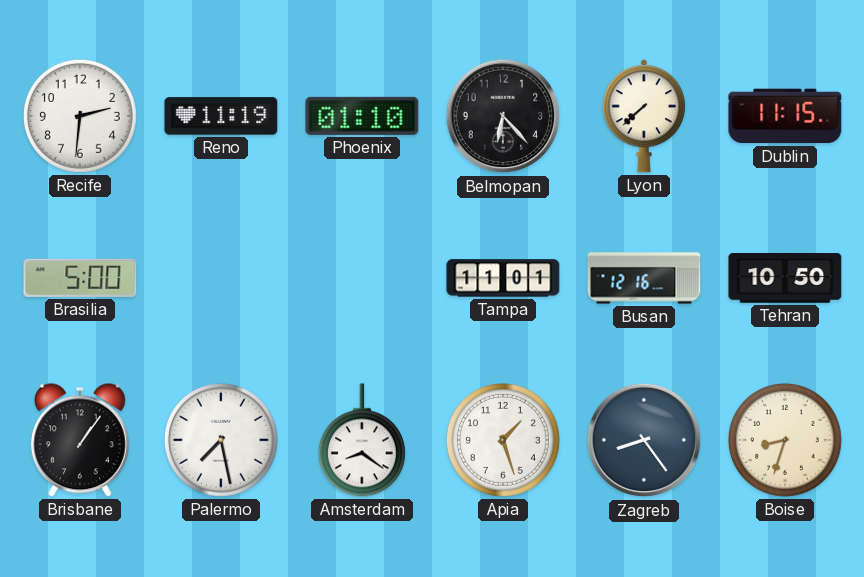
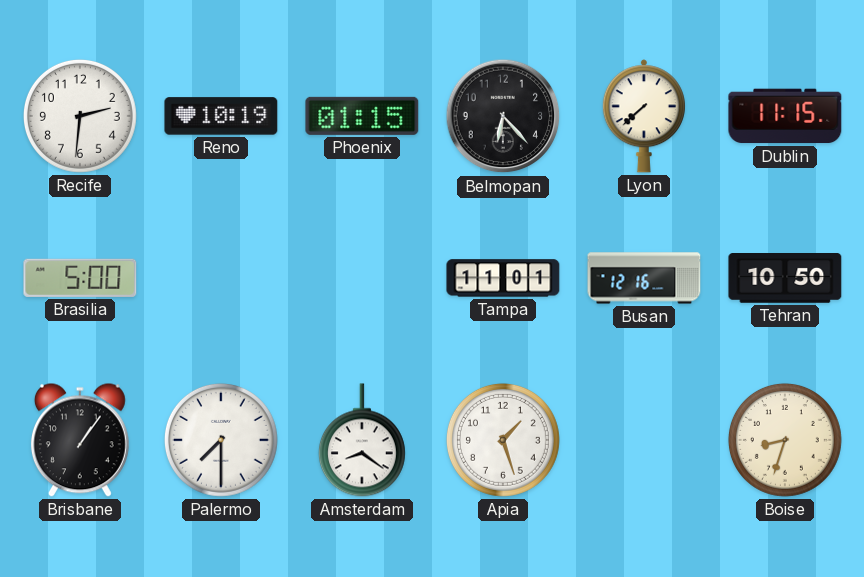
Reno: 11:19 -> 10:19
Phoenix: 01:10 -> 01:15
Palermo: 7:28 -> 7:30
Zagreb: 8:24 -> none
